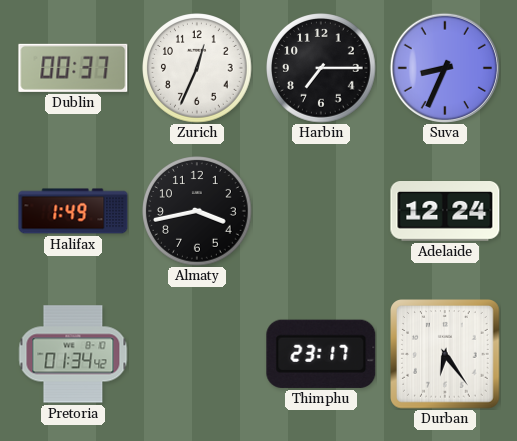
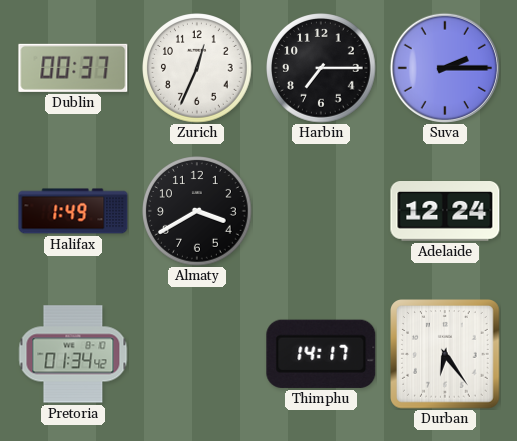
Suva: 8:34 -> 2:15
Almaty: 3:43 -> 3:40
Thimphu: 23:17 -> 14:17
